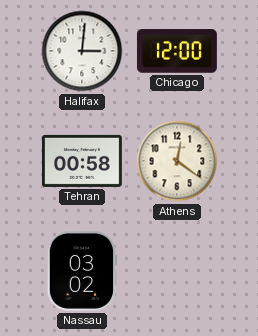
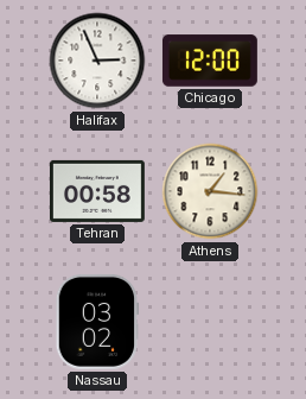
Halifax: 3:01 -> 2:56
Athens: 12:21 -> 1:16
